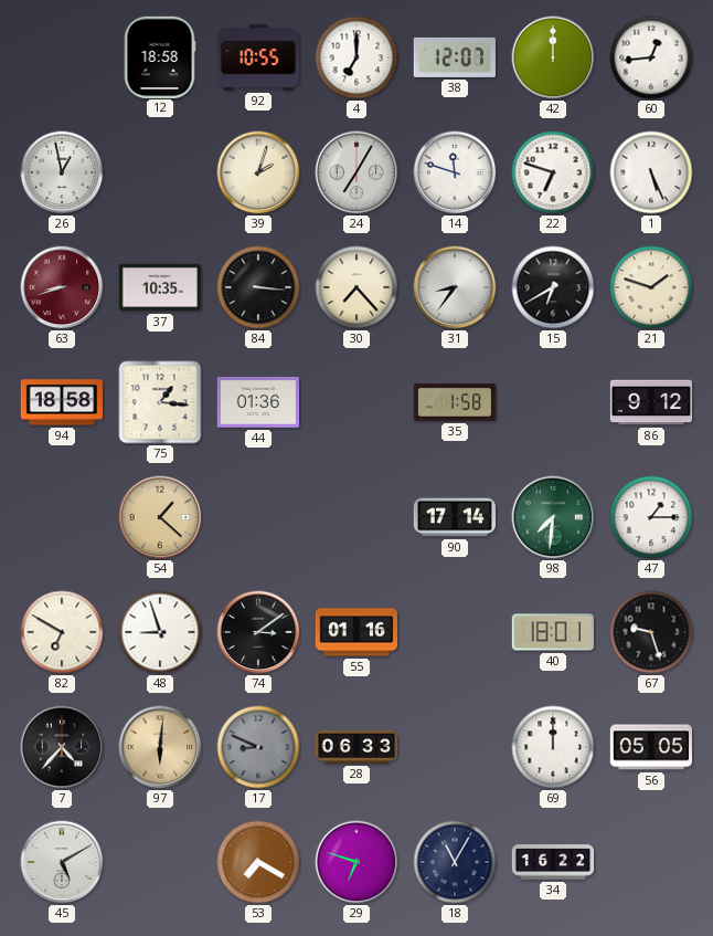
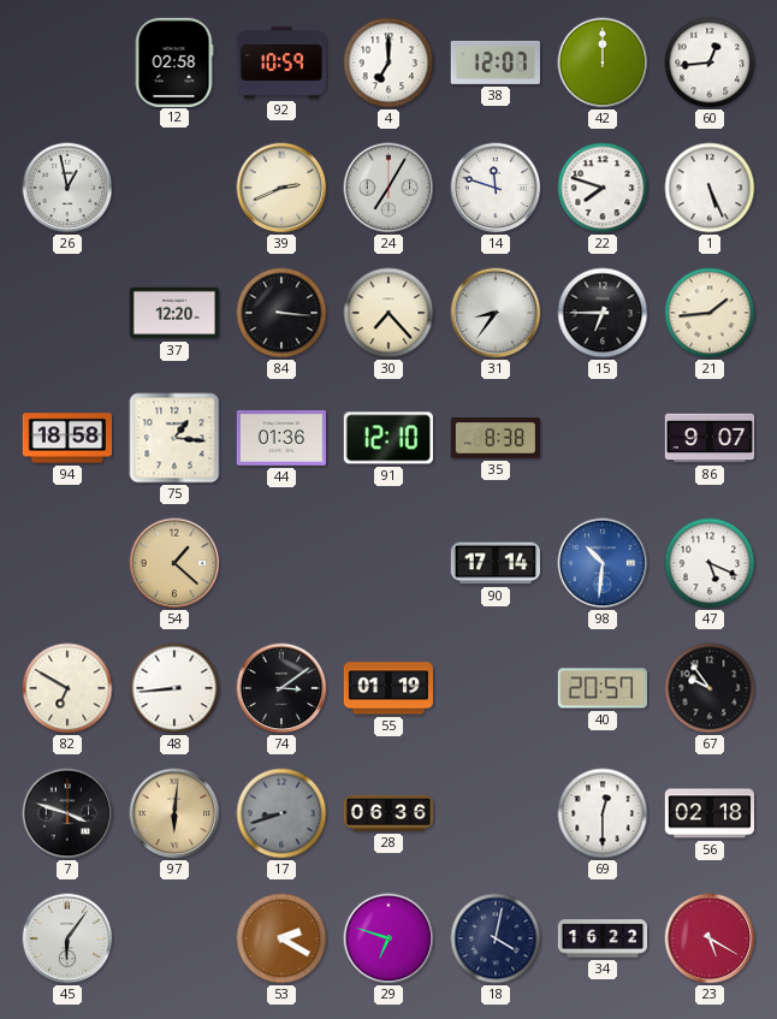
12: 18:58 -> 02:58
92: 10:55 -> 10:59
39: 2:03 -> 2:41
22: 6:48 -> 7:48
63: 8:42 -> none
37: 10:35 -> 12:20
15: 6:40 -> 6:45
21: 1:48 -> 1:44
91: none -> 12:10
35: 1:58 -> 8:38
86: 9:12 -> 9:07
98: 7:31 -> 10:31
98 dial: green -> blue
47: 1:15 -> 5:19
48: 8:57 -> 8:44
55: 01:16 -> 01:19
40: 18:01 -> 20:57
67: 9:27 -> 9:54
7: 4:37 -> 3:48
17: 8:49 -> 8:42
28: 06:33 -> 06:36
69: 12:00 -> 12:30
56: 05:05 -> 02:18
45: 5:10 -> 6:06
53: 7:20 -> 2:20
18: 11:05 -> 4:02
23: none -> 5:20
